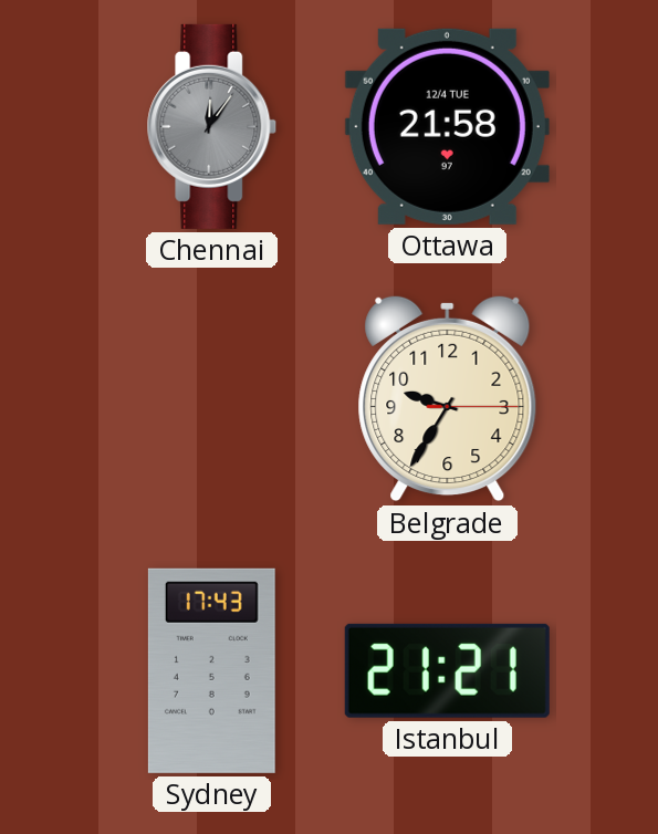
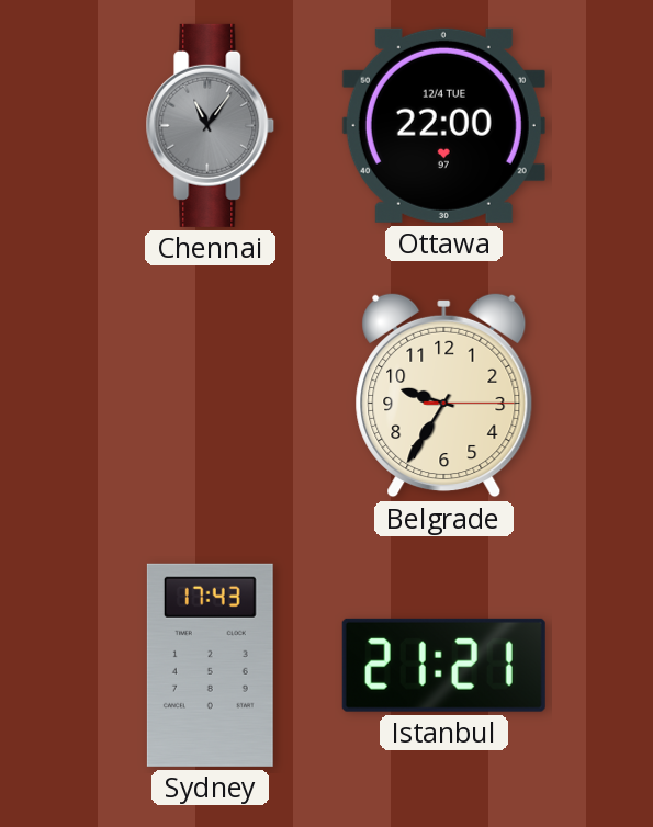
Chennai: 12:06 -> 11:06
Ottawa: 21:58 -> 22:00
